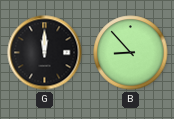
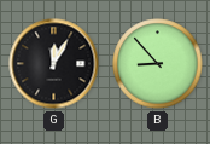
G: 12:00 -> 12:05
